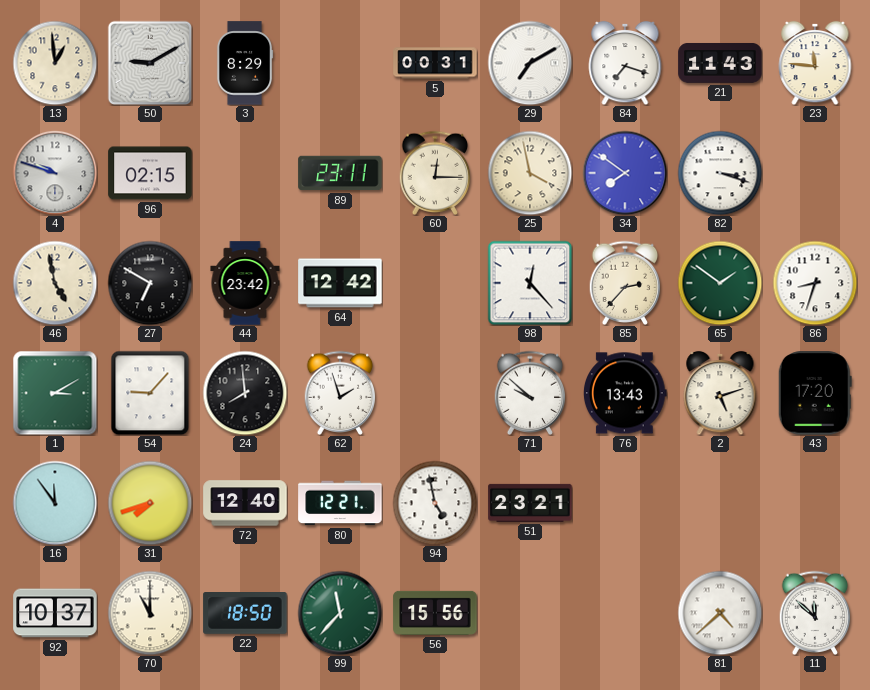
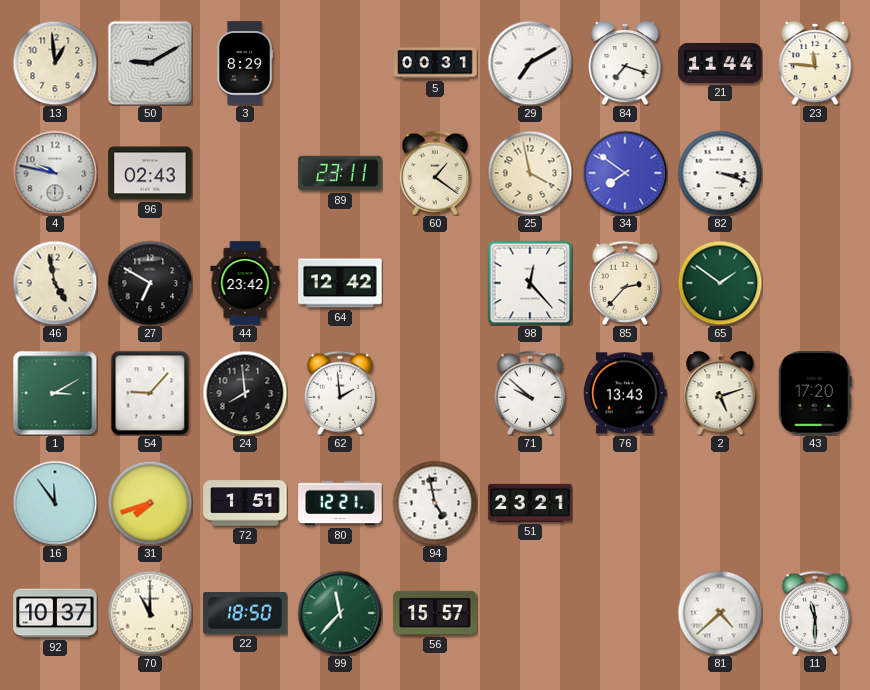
21: 11:43 -> 11:44
4: 9:48 -> 9:47
96: 02:15 -> 02:43
60: 12:15 -> 1:21
86: 8:33 -> none
62: 1:57 -> 1:59
72: 12:40 -> 1:51
56: 15:56 -> 15:57
11: 11:52 -> 11:30
